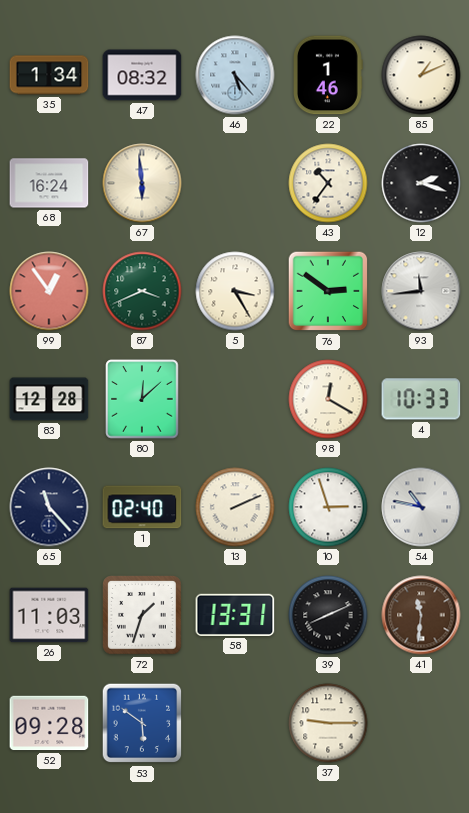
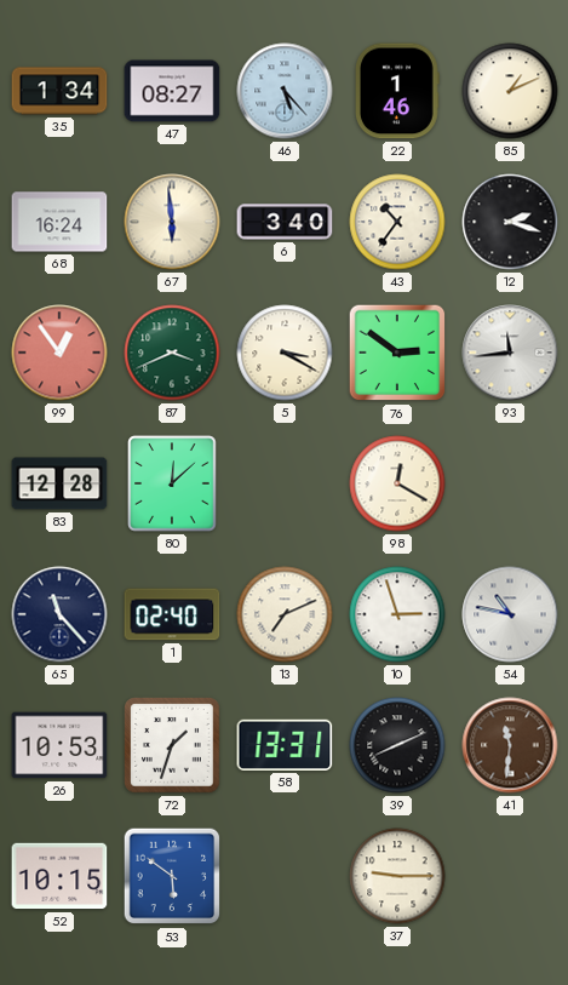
47: 08:32 -> 08:27
6: none -> 3:40
5: 3:25 -> 3:20
4: 10:33 -> none
13: 2:11 -> 7:11
26: 11:03 -> 10:53
52: 09:28 -> 10:15
